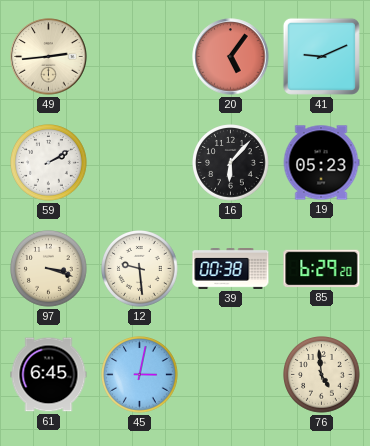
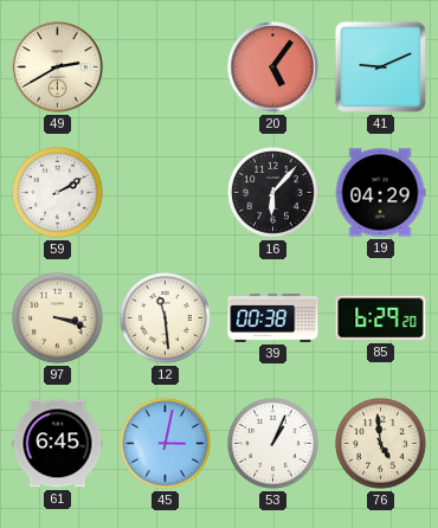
49: 2:44 -> 2:40
19: 05:23 -> 04:29
12: 9:29 -> 11:29
53: none -> 1:04
